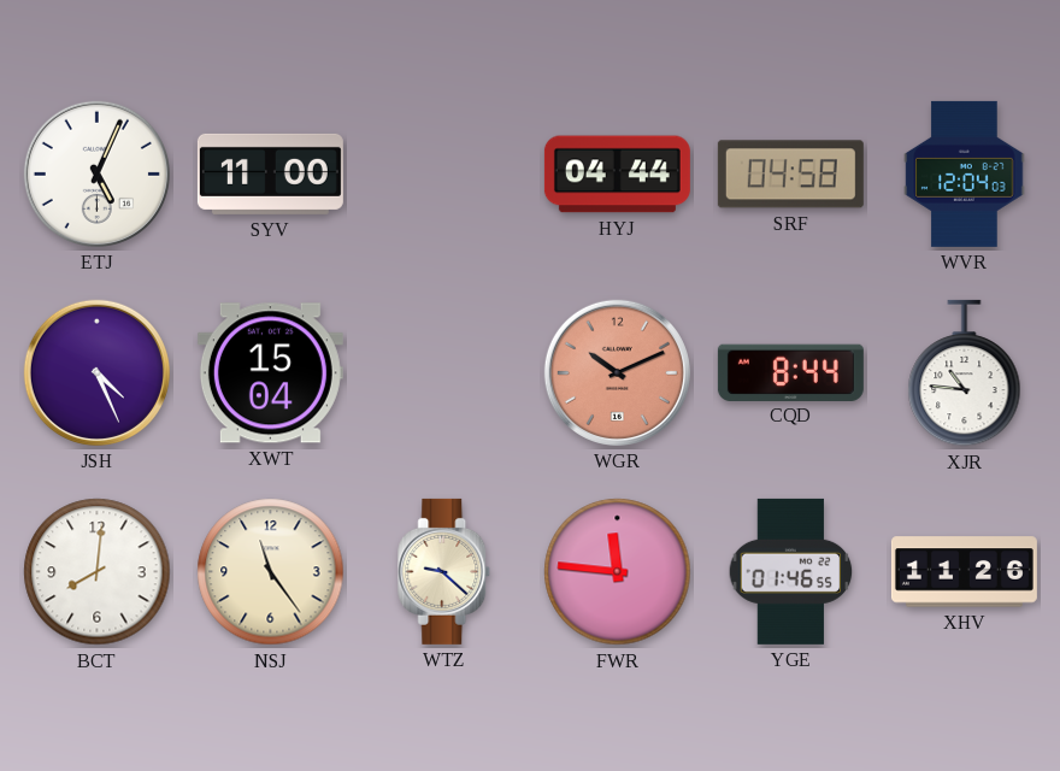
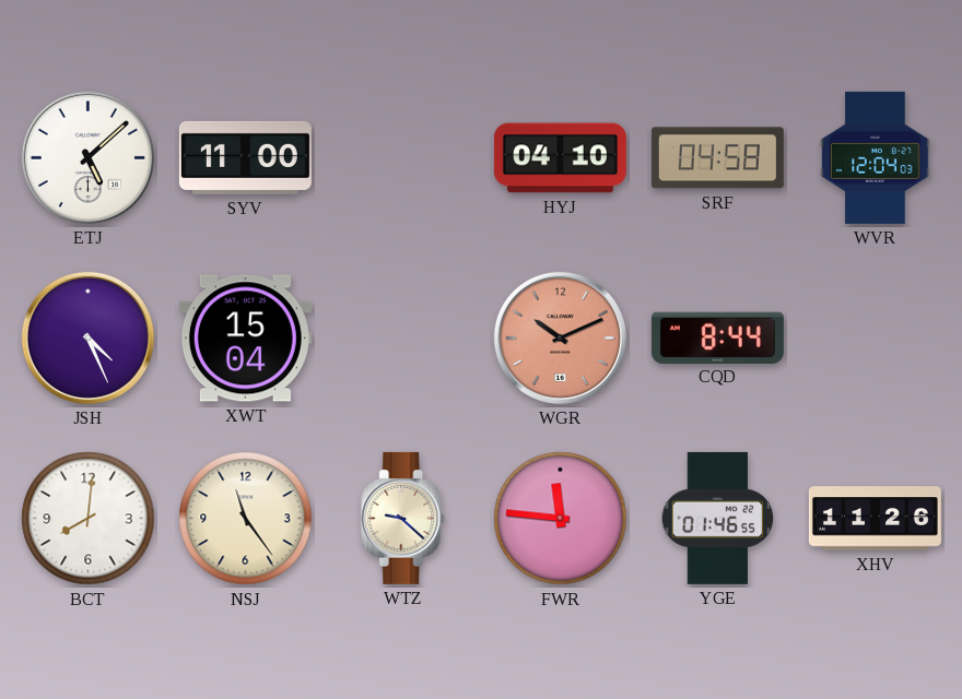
ETJ: 5:04 -> 5:08
HYJ: 04:44 -> 04:10
XJR: 10:46 -> none
